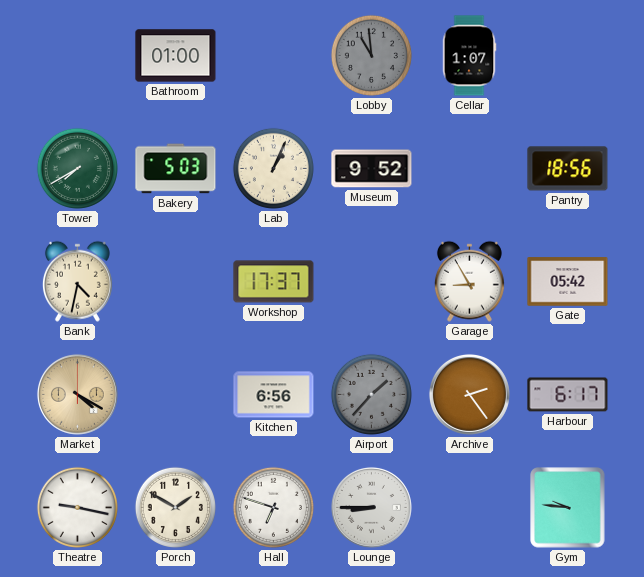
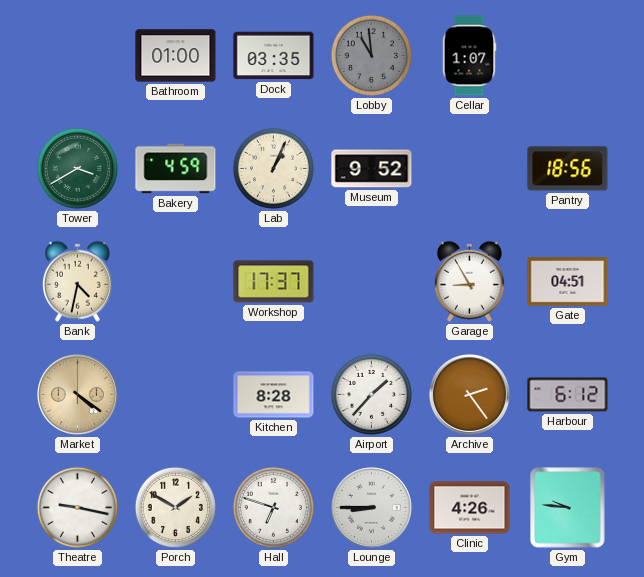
Dock: none -> 03:35
Tower: 7:40 -> 3:40
Bakery: 5:03 -> 4:59
Gate: 05:42 -> 04:51
Market: 4:20 -> 4:21
Kitchen: 6:56 -> 8:28
Airport dial: grey -> white
Harbour: 6:17 -> 6:12
Clinic: none -> 4:26
